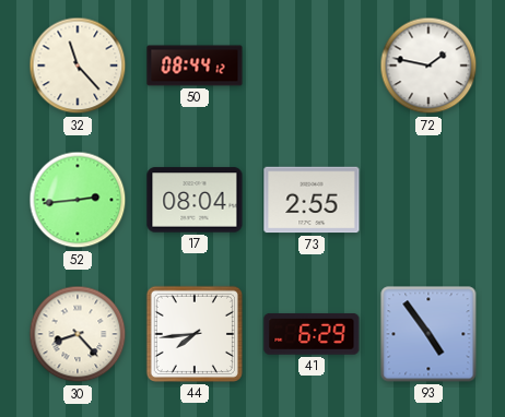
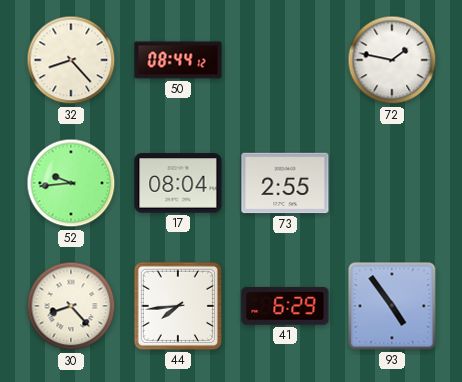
32: 11:23 -> 8:23
52: 2:44 -> 9:44
